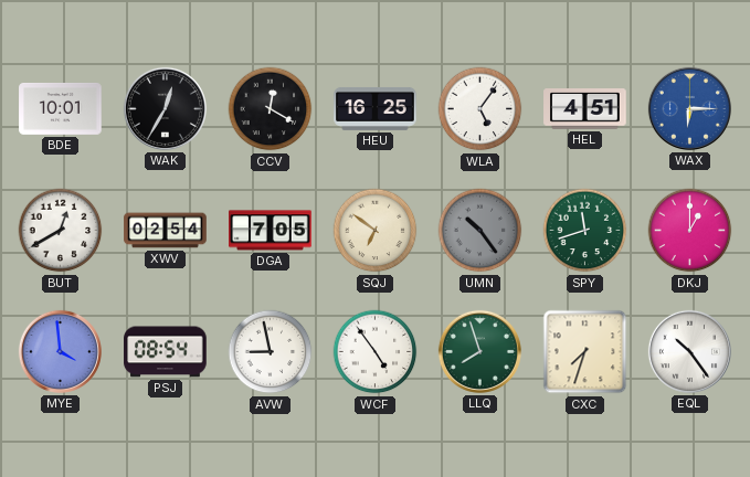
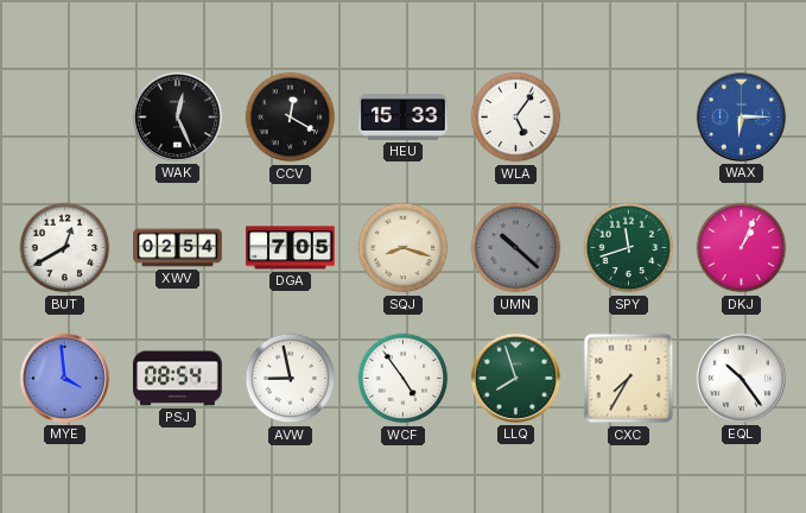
BDE: 10:01 -> none
WAK: 12:35 -> 12:26
HEU: 16:25 -> 15:33
HEL: 4:51 -> none
SQJ: 6:51 -> 8:18
UMN: 10:24 -> 10:22
DKJ: 1:00 -> 1:04
CXC: 7:33 -> 7:35
